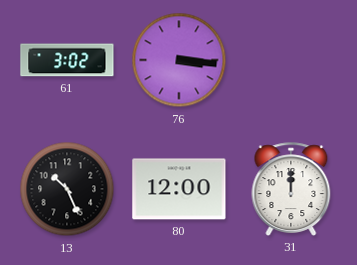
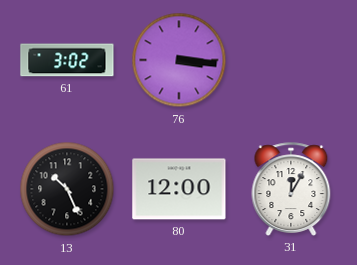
31: 12:00 -> 12:05
